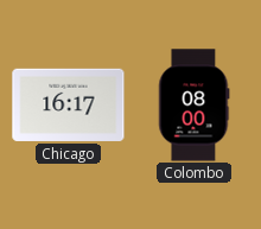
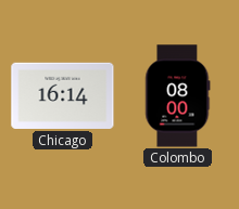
Chicago: 16:17 -> 16:14
